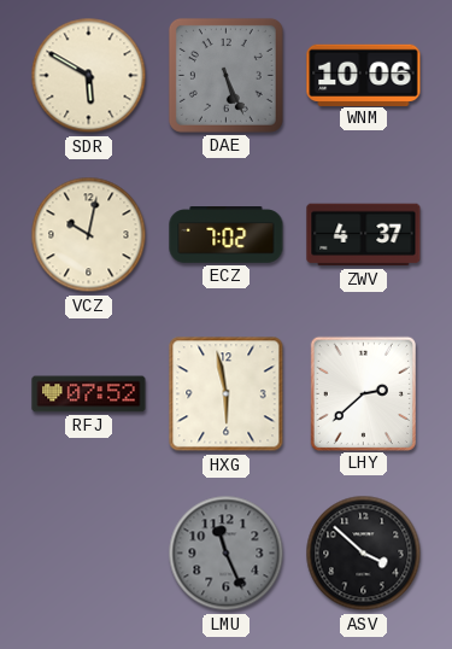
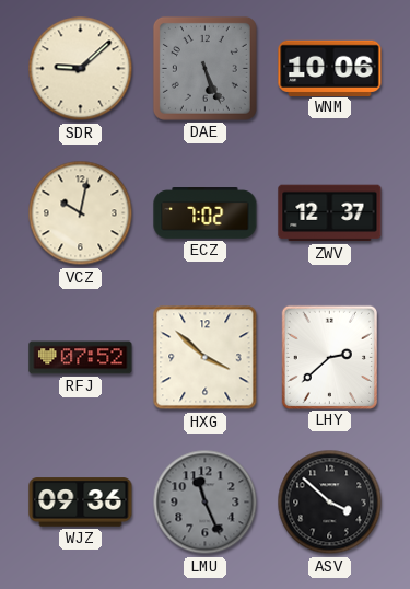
SDR: 5:50 -> 9:08
ZWV: 4:37 -> 12:37
HXG: 5:58 -> 3:52
WJZ: none -> 09:36
